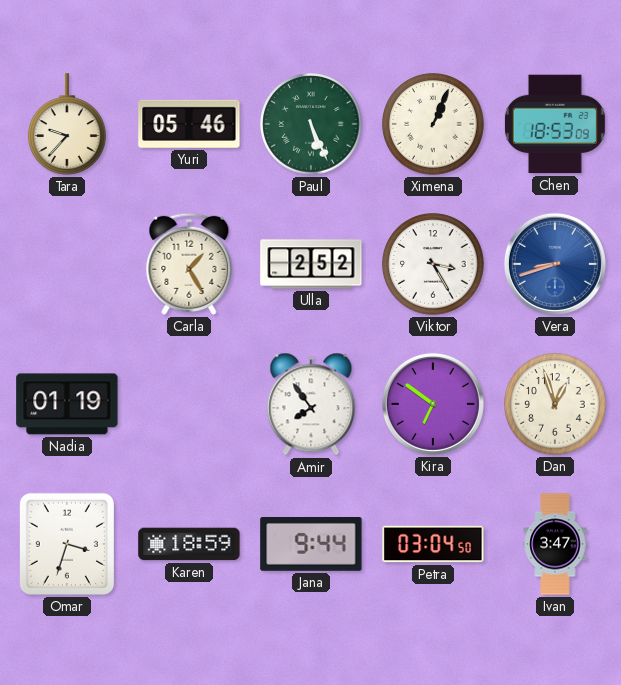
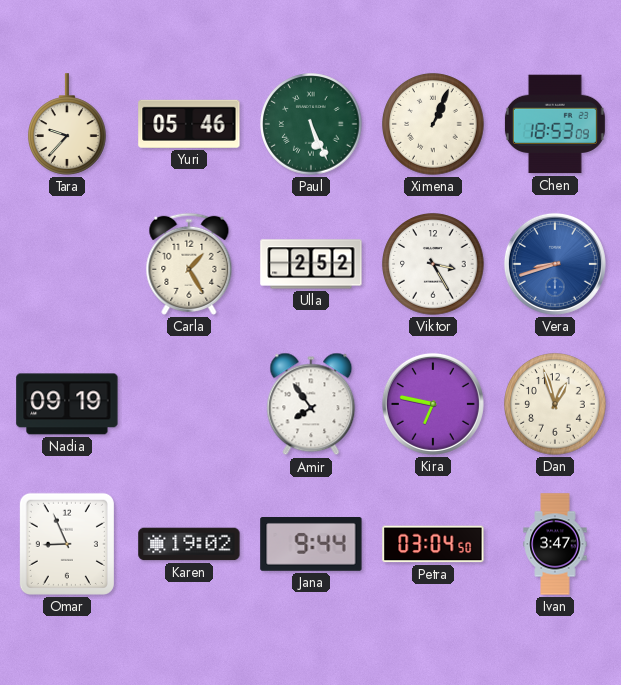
Nadia: 01:19 -> 09:19
Kira: 6:51 -> 6:47
Omar: 3:33 -> 8:56
Karen: 18:59 -> 19:02
